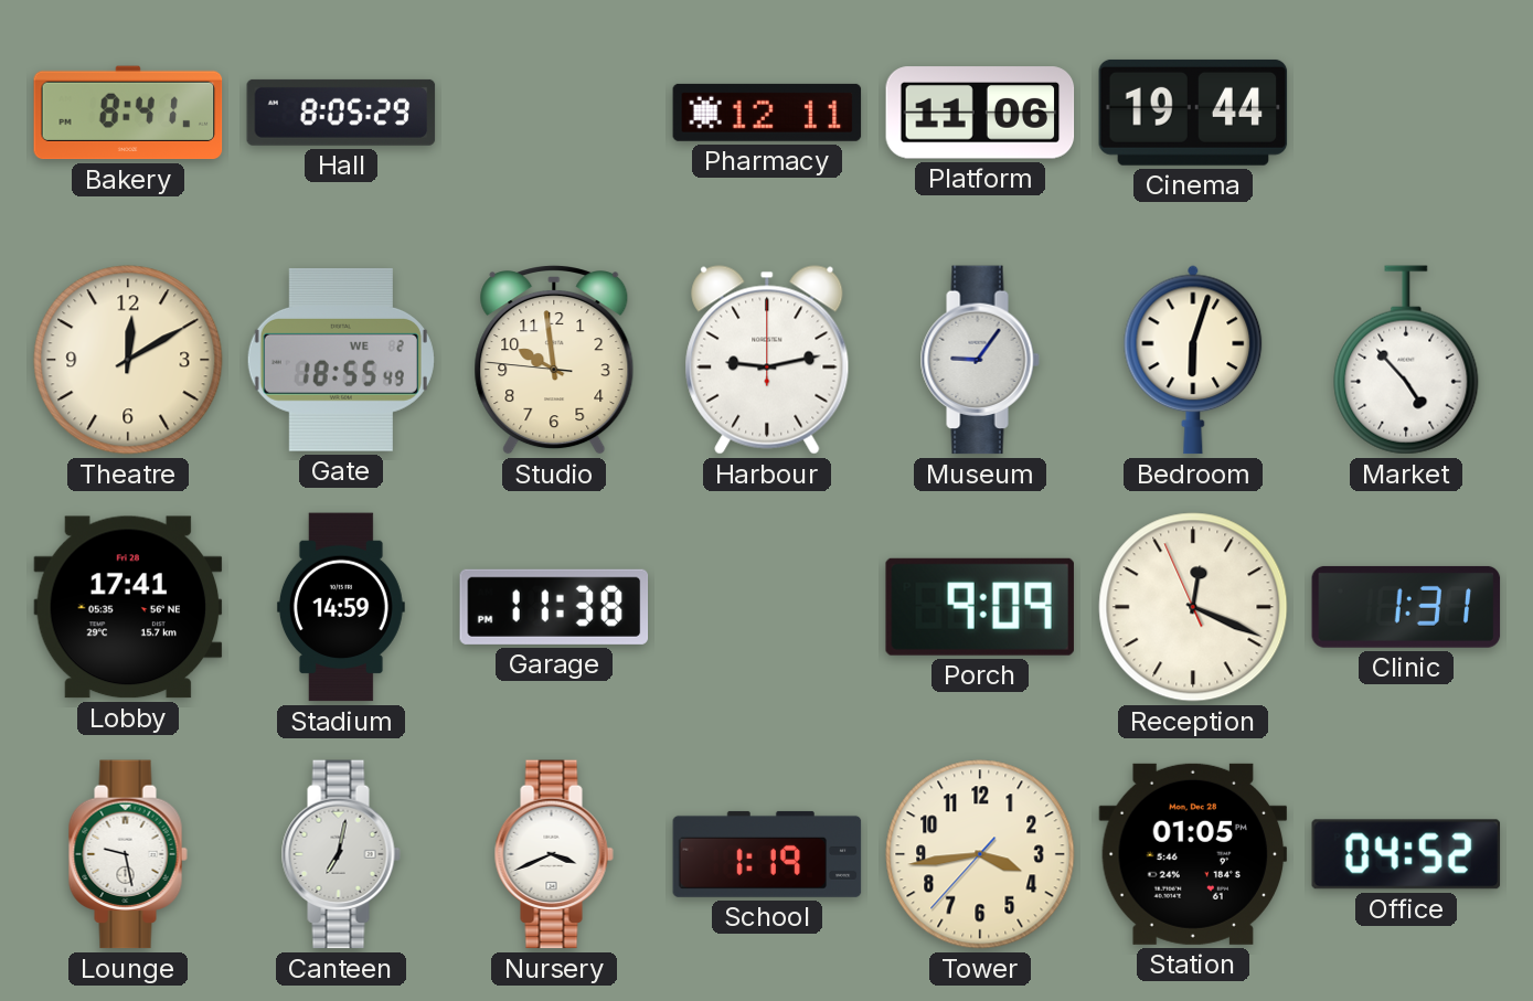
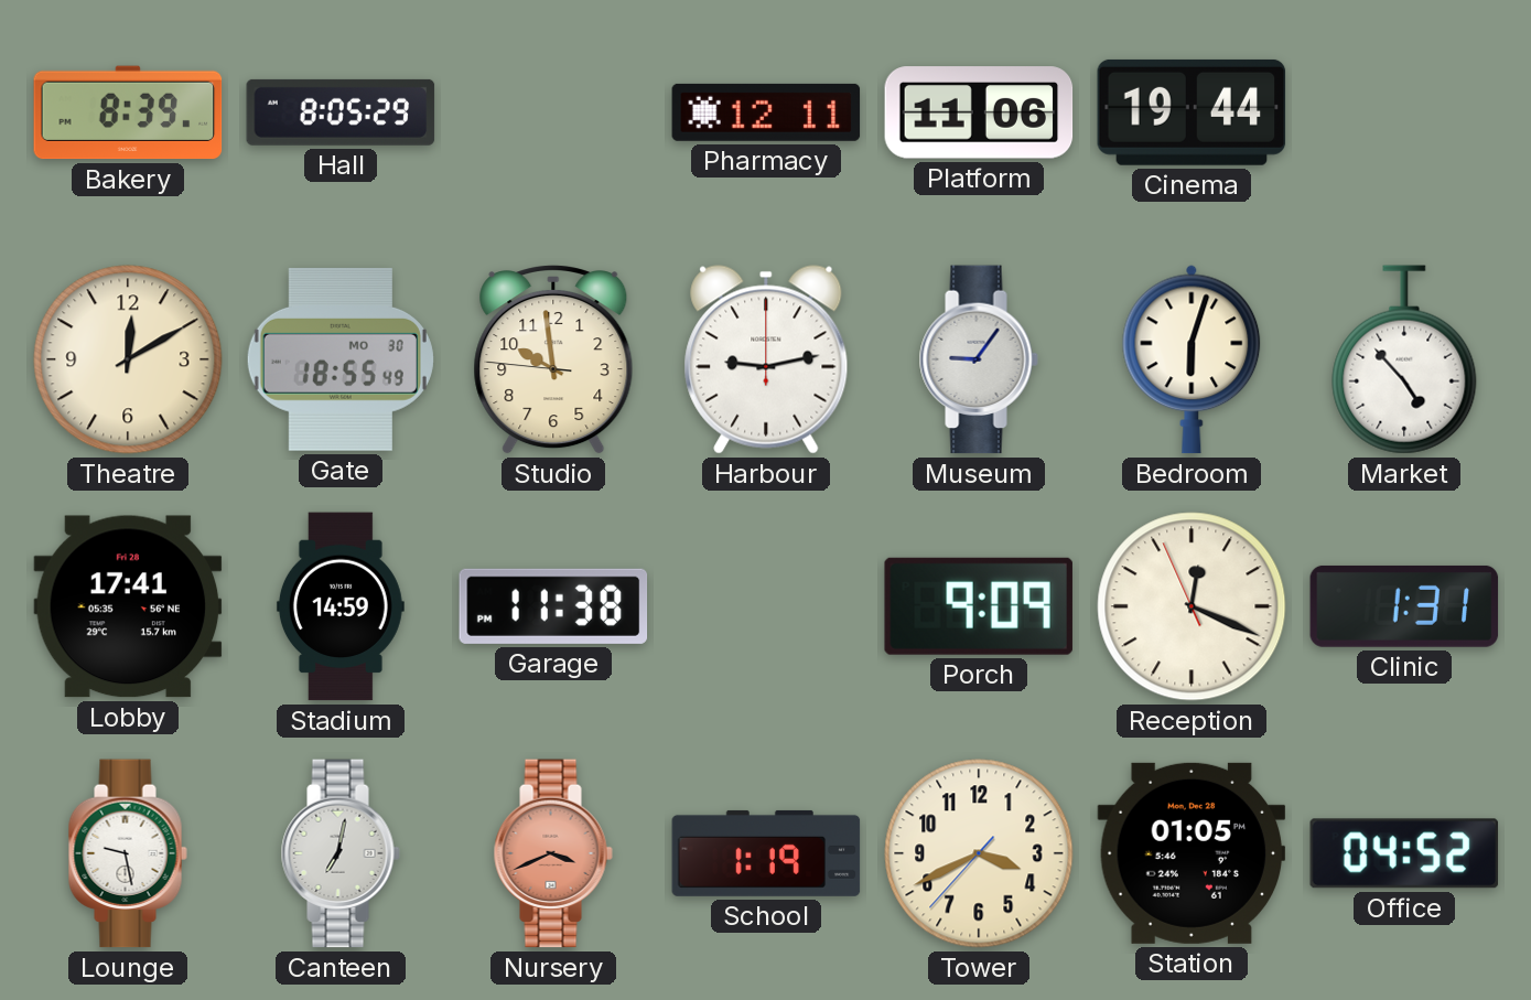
Bakery: 8:41 -> 8:39
Gate date: WE 2 -> MO 30
Nursery dial: white -> salmon
Tower: 3:43 -> 3:40
